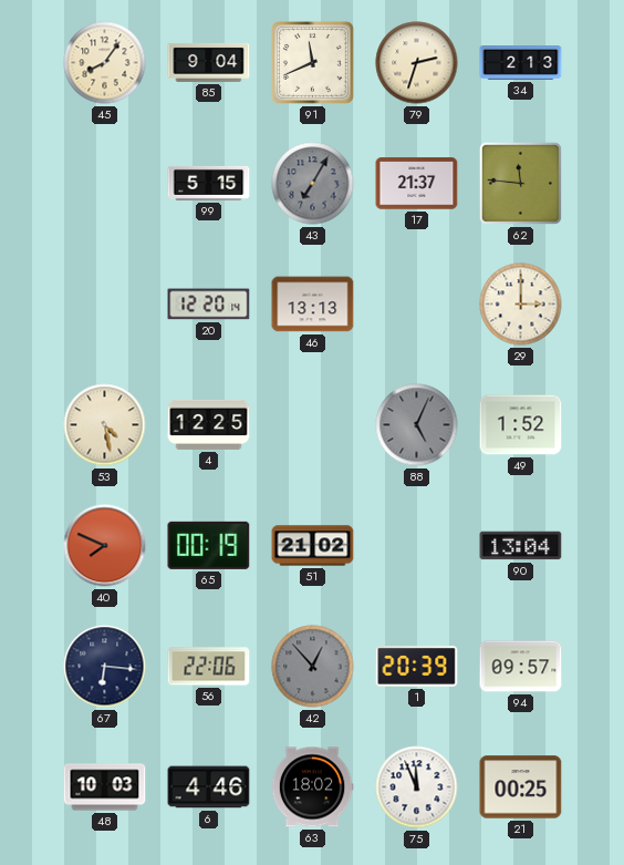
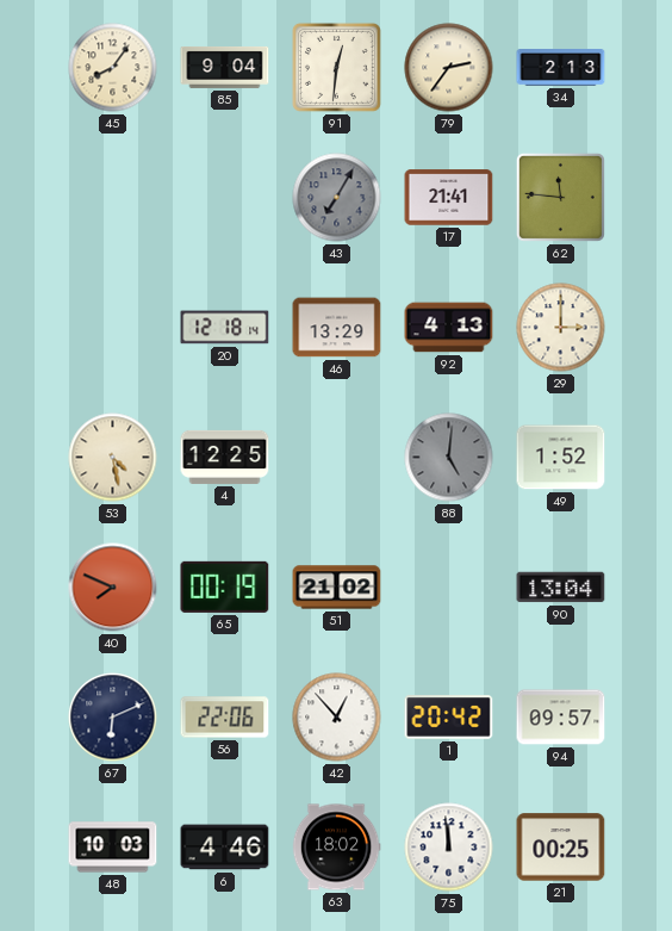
91: 11:41 -> 12:31
79: 2:33 -> 2:36
99: 5:15 -> none
17: 21:37 -> 21:41
20: 12:20 -> 12:18
46: 13:13 -> 13:29
92: none -> 4:13
88: 5:04 -> 5:01
67: 6:16 -> 6:11
42 dial: grey -> white
1: 20:39 -> 20:42
75: 11:56 -> 11:59
